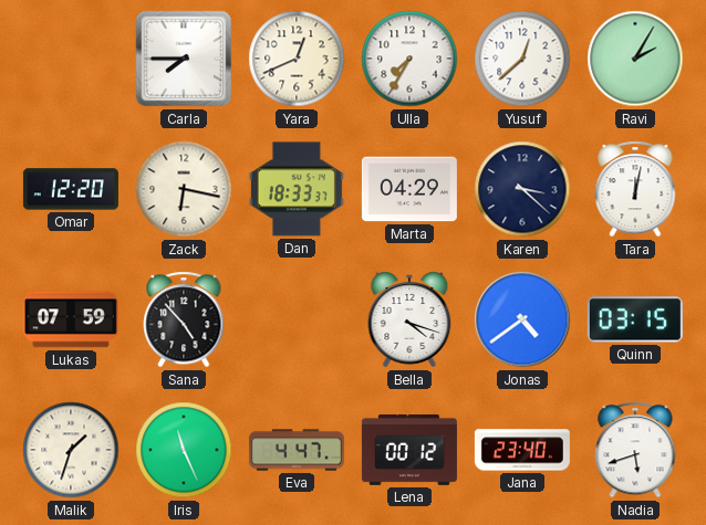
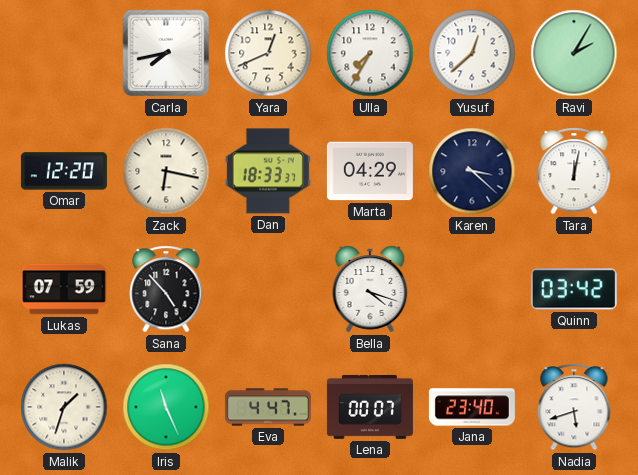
Carla: 7:45 -> 7:43
Jonas: 4:39 -> none
Quinn: 03:15 -> 03:42
Lena: 00:12 -> 00:07
